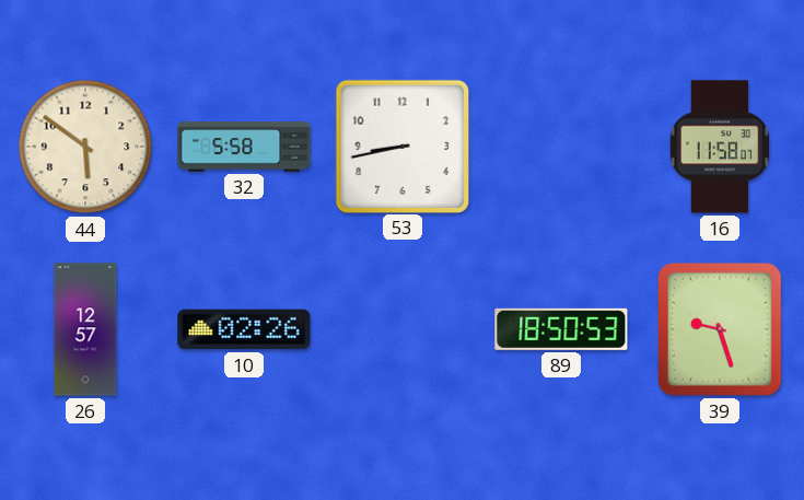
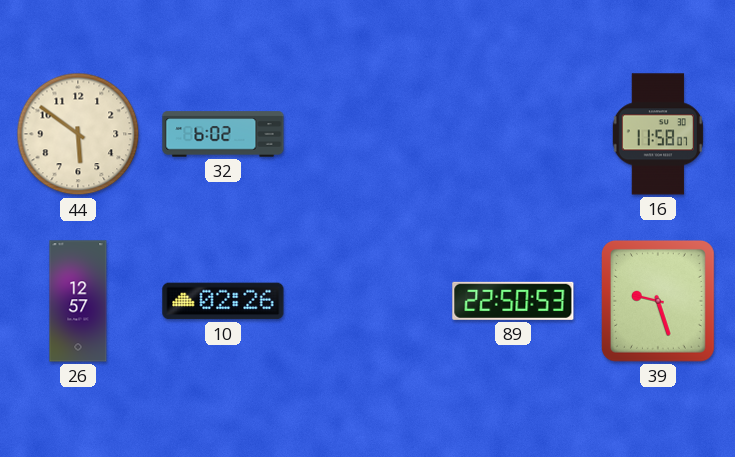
32: 5:58 -> 6:02
53: 8:43 -> none
89: 18:50 -> 22:50
